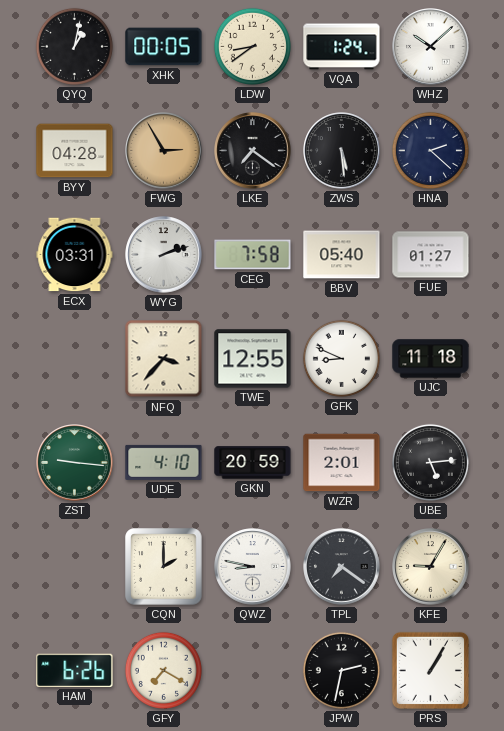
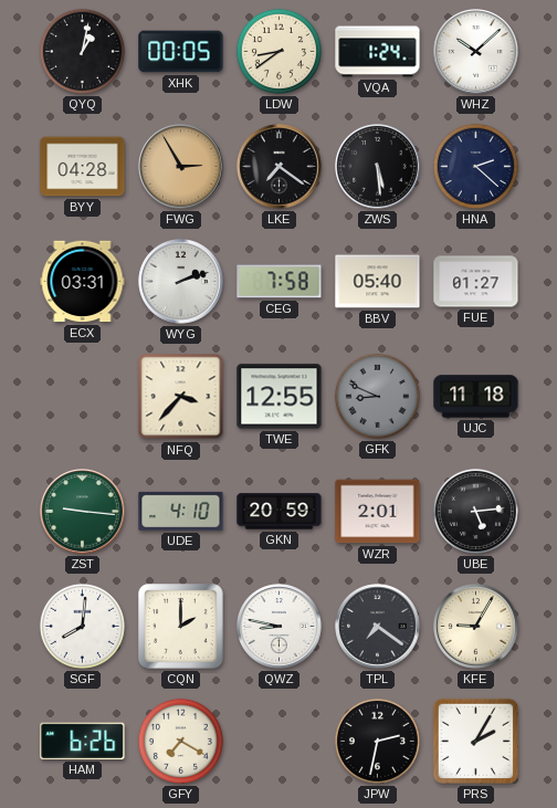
GFK dial: white -> grey
SGF: none -> 8:01
PRS: 1:05 -> 2:05
